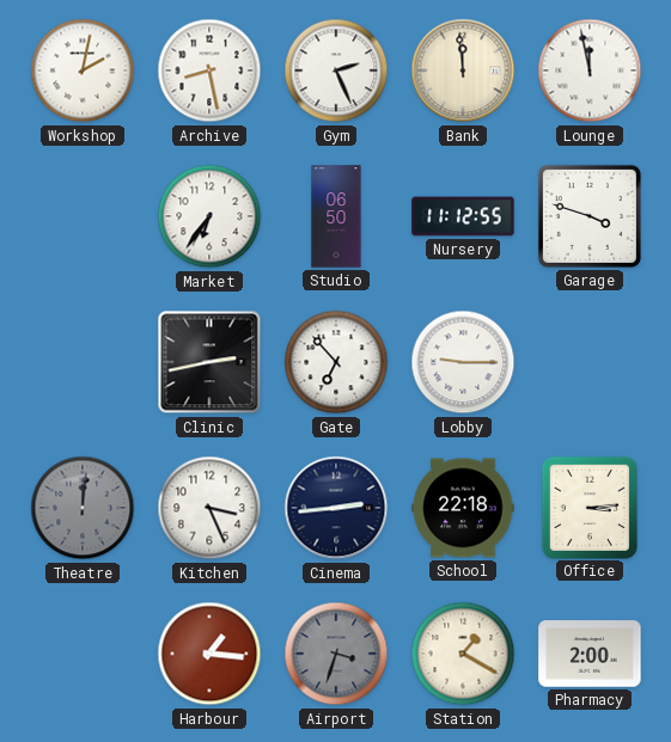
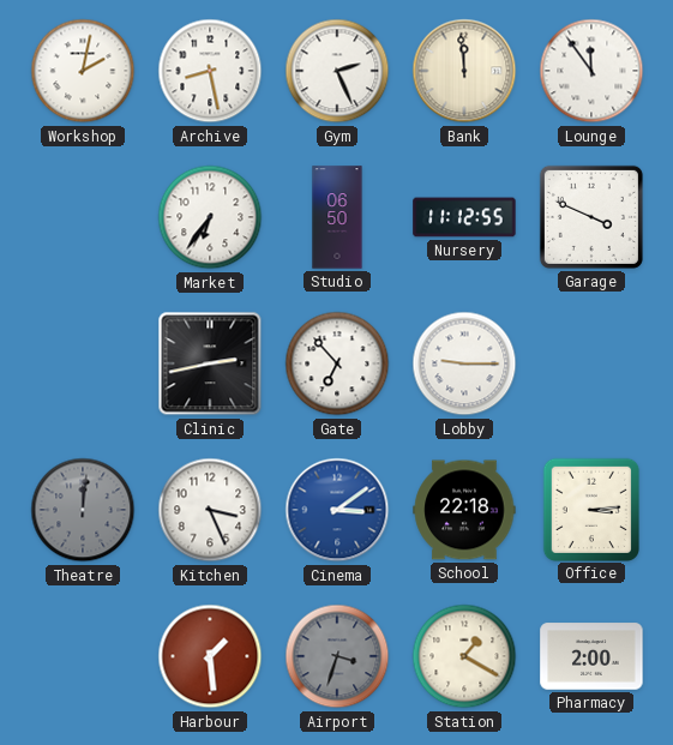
Lounge: 11:58 -> 11:54
Garage: 3:48 -> 3:49
Cinema: 2:44 -> 3:09
Cinema dial: navy -> blue
Harbour: 1:16 -> 1:29
